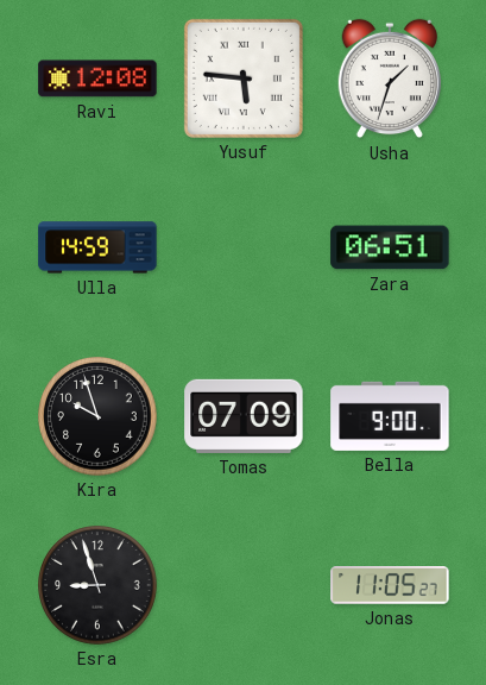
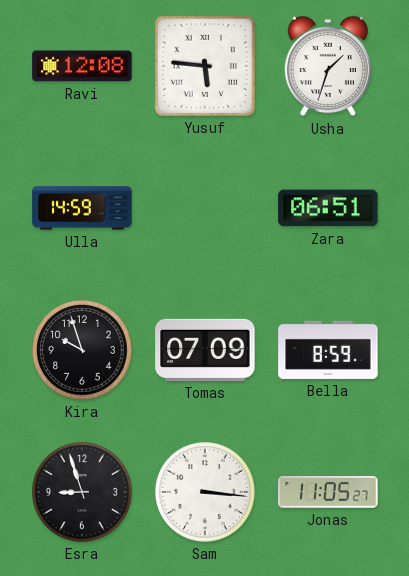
Bella: 9:00 -> 8:59
Sam: none -> 3:16
